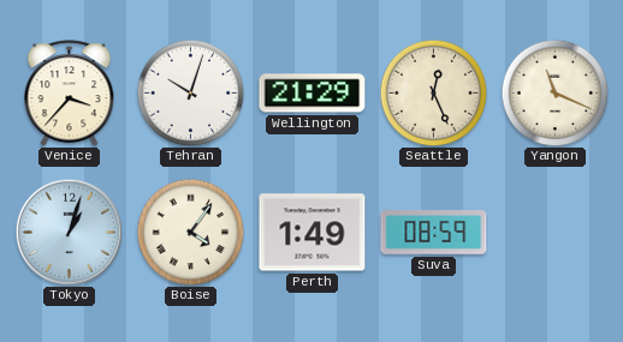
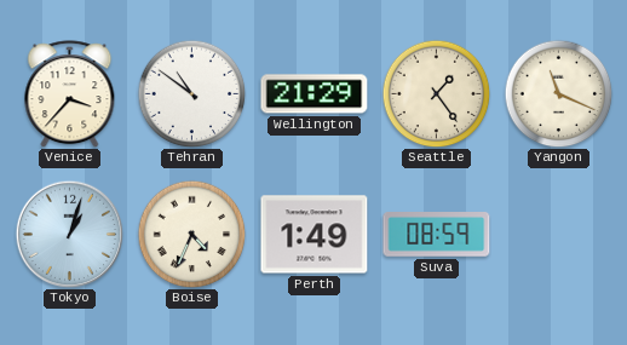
Tehran: 10:03 -> 10:51
Seattle: 12:26 -> 1:24
Boise: 4:06 -> 4:34
